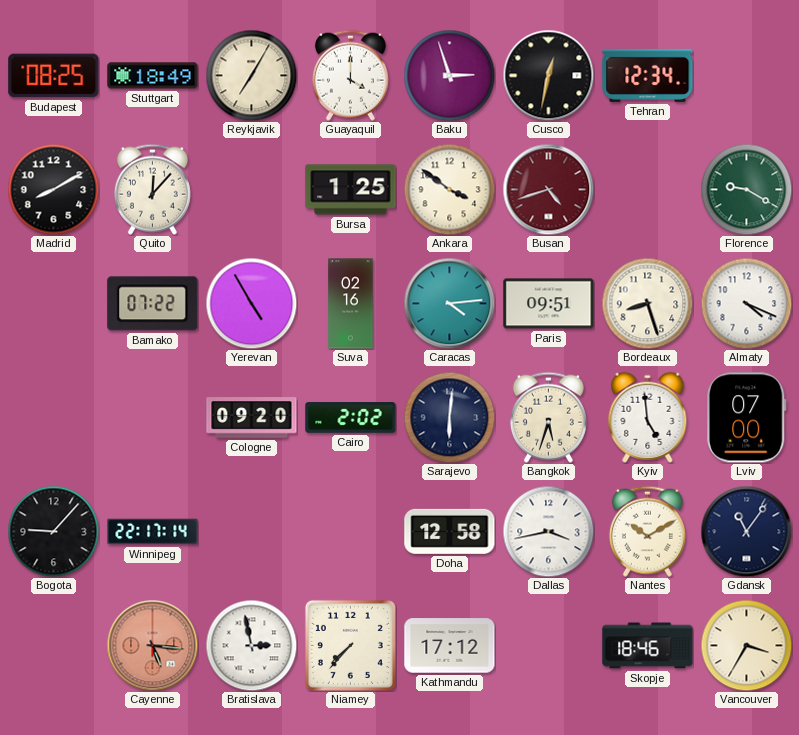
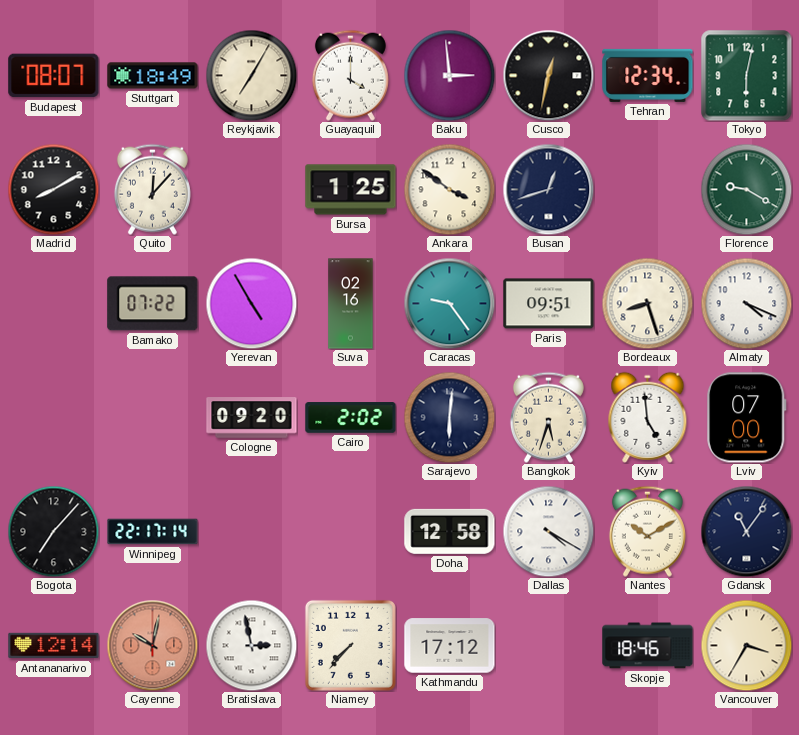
Budapest: 08:25 -> 08:07
Baku: 2:57 -> 2:59
Tokyo: none -> 6:02
Busan: 4:42 -> 12:42
Busan dial: burgundy -> navy
Caracas: 4:14 -> 9:24
Bogota: 9:07 -> 7:07
Dallas: 3:43 -> 4:20
Antananarivo: none -> 12:14
Cayenne: 5:16 -> 10:02
